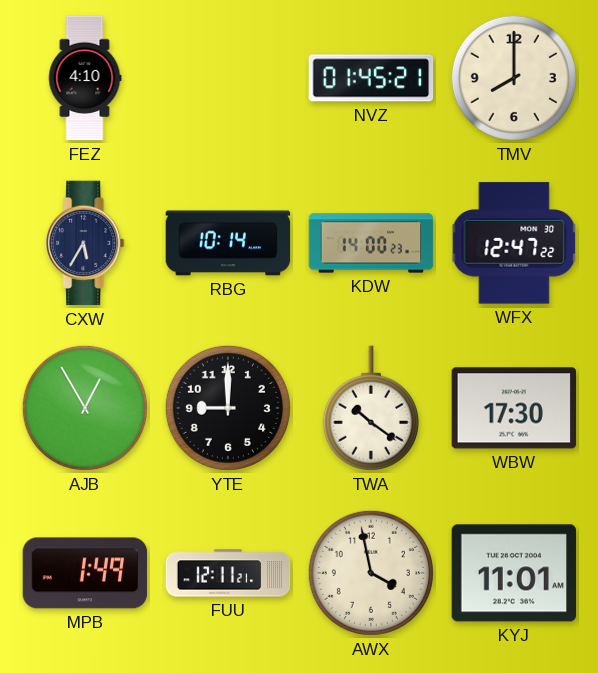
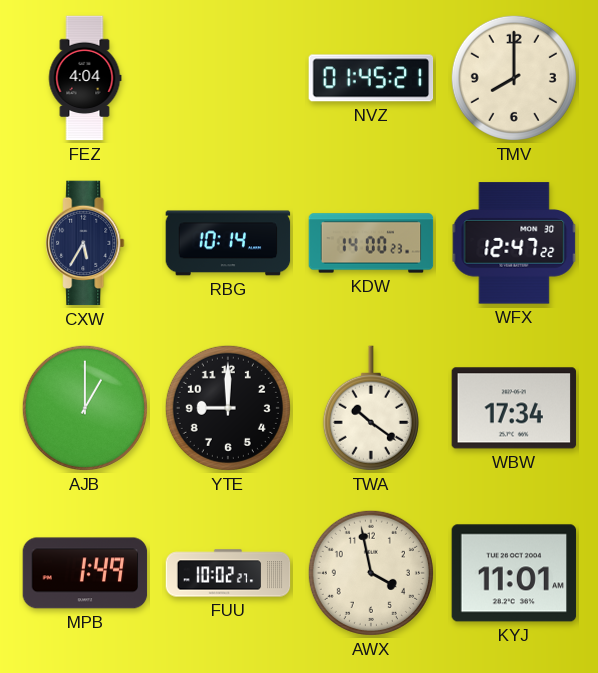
FEZ: 4:10 -> 4:04
AJB: 12:55 -> 1:00
WBW: 17:30 -> 17:34
FUU: 12:11 -> 10:02
